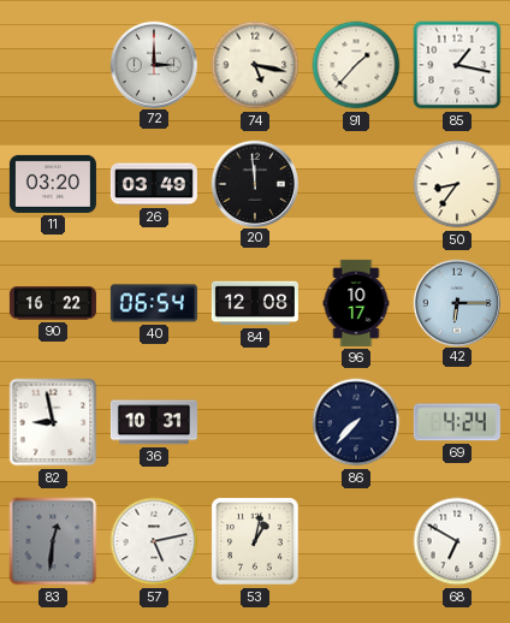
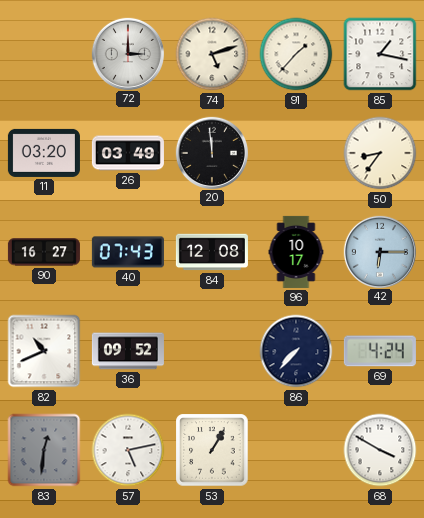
74: 5:17 -> 5:12
90: 16:22 -> 16:27
40: 06:54 -> 07:43
82: 8:58 -> 10:41
36: 10:31 -> 09:52
53: 1:02 -> 1:05
68: 6:50 -> 3:50
